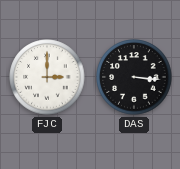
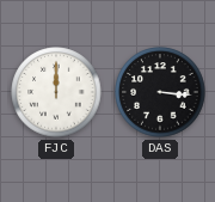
FJC: 3:00 -> 12:00
